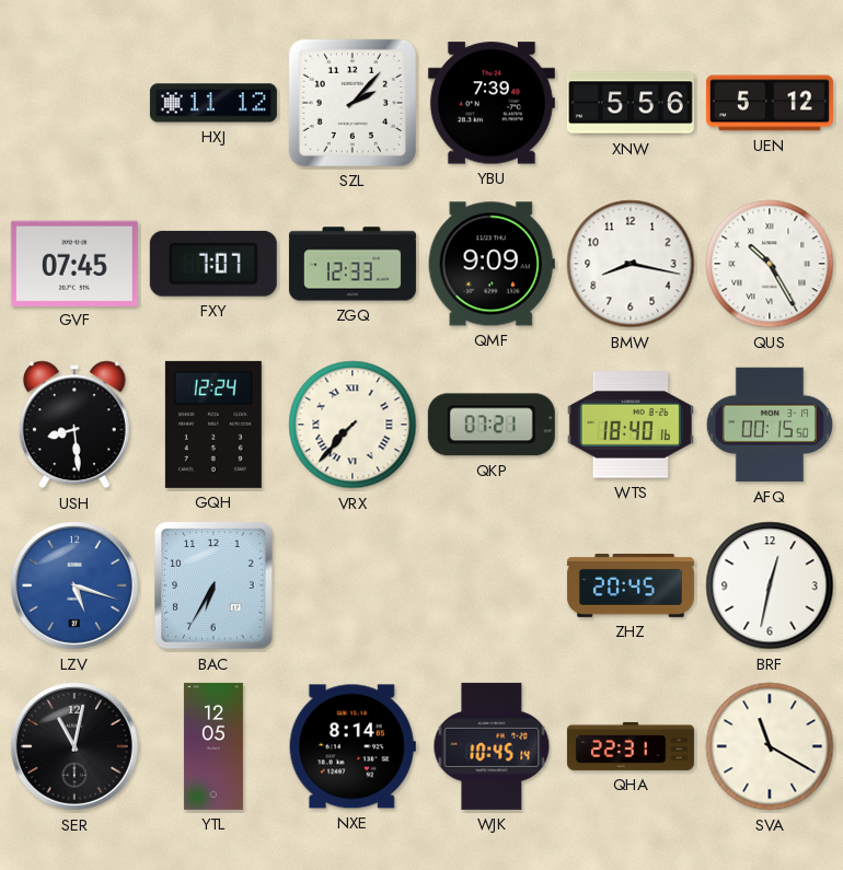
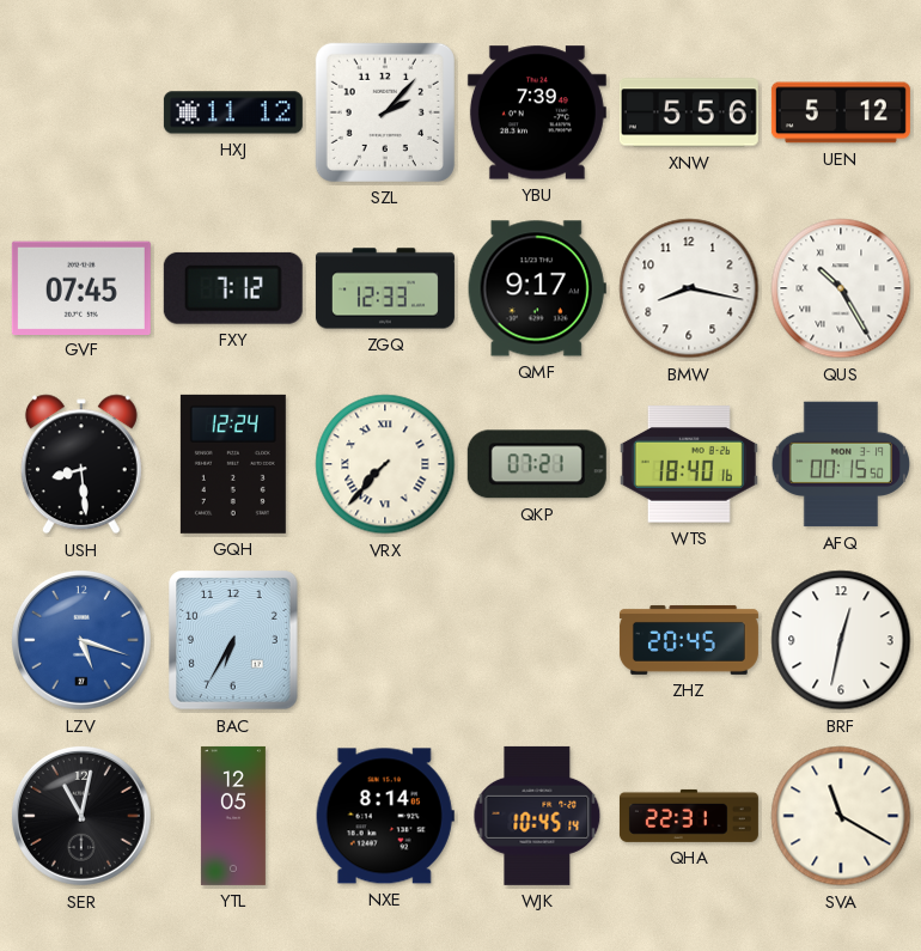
FXY: 7:07 -> 7:12
QMF: 9:09 -> 9:17
